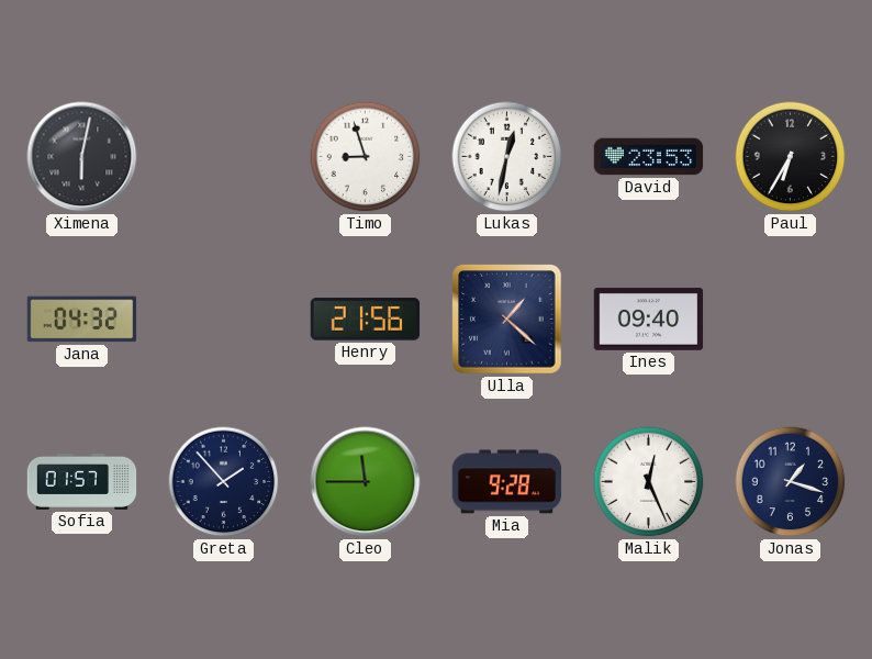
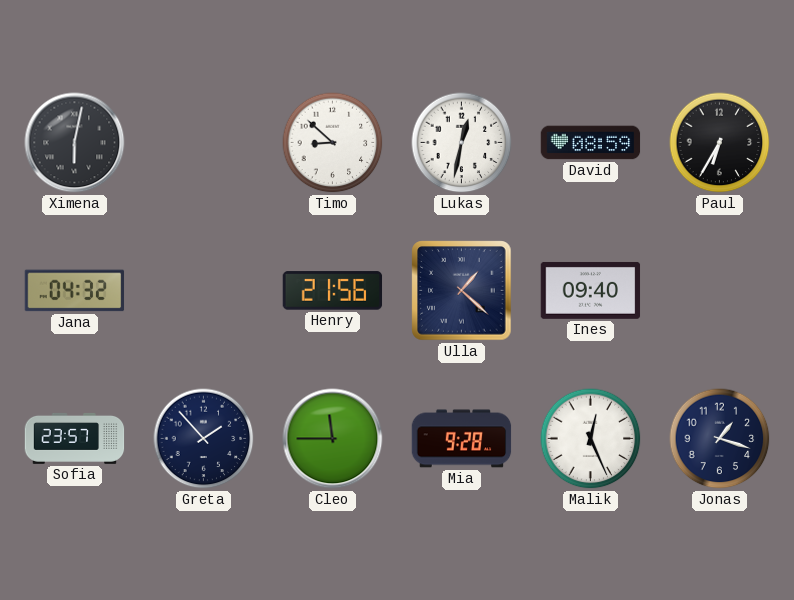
Timo: 8:57 -> 8:52
David: 23:53 -> 08:59
Sofia: 01:57 -> 23:57
